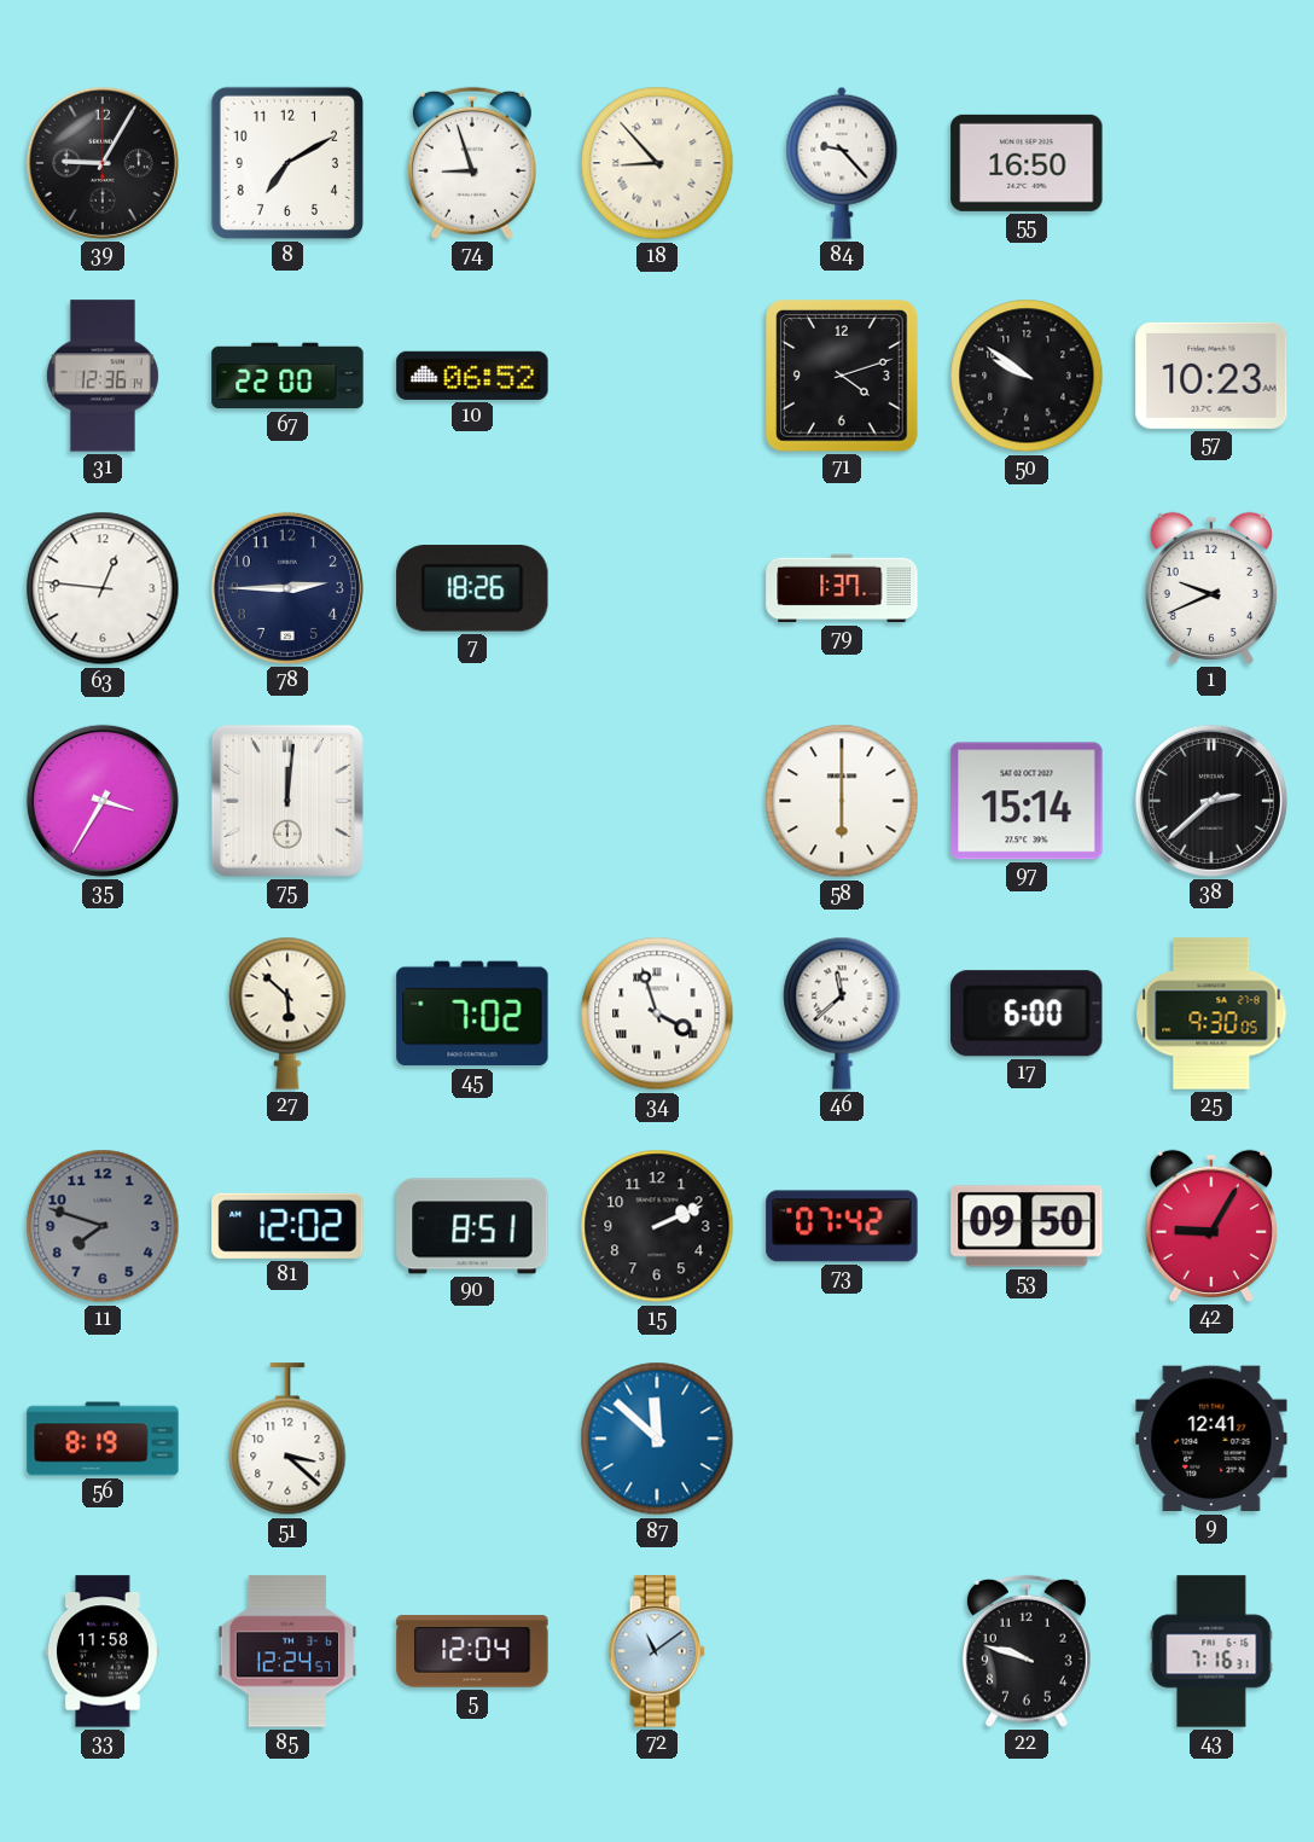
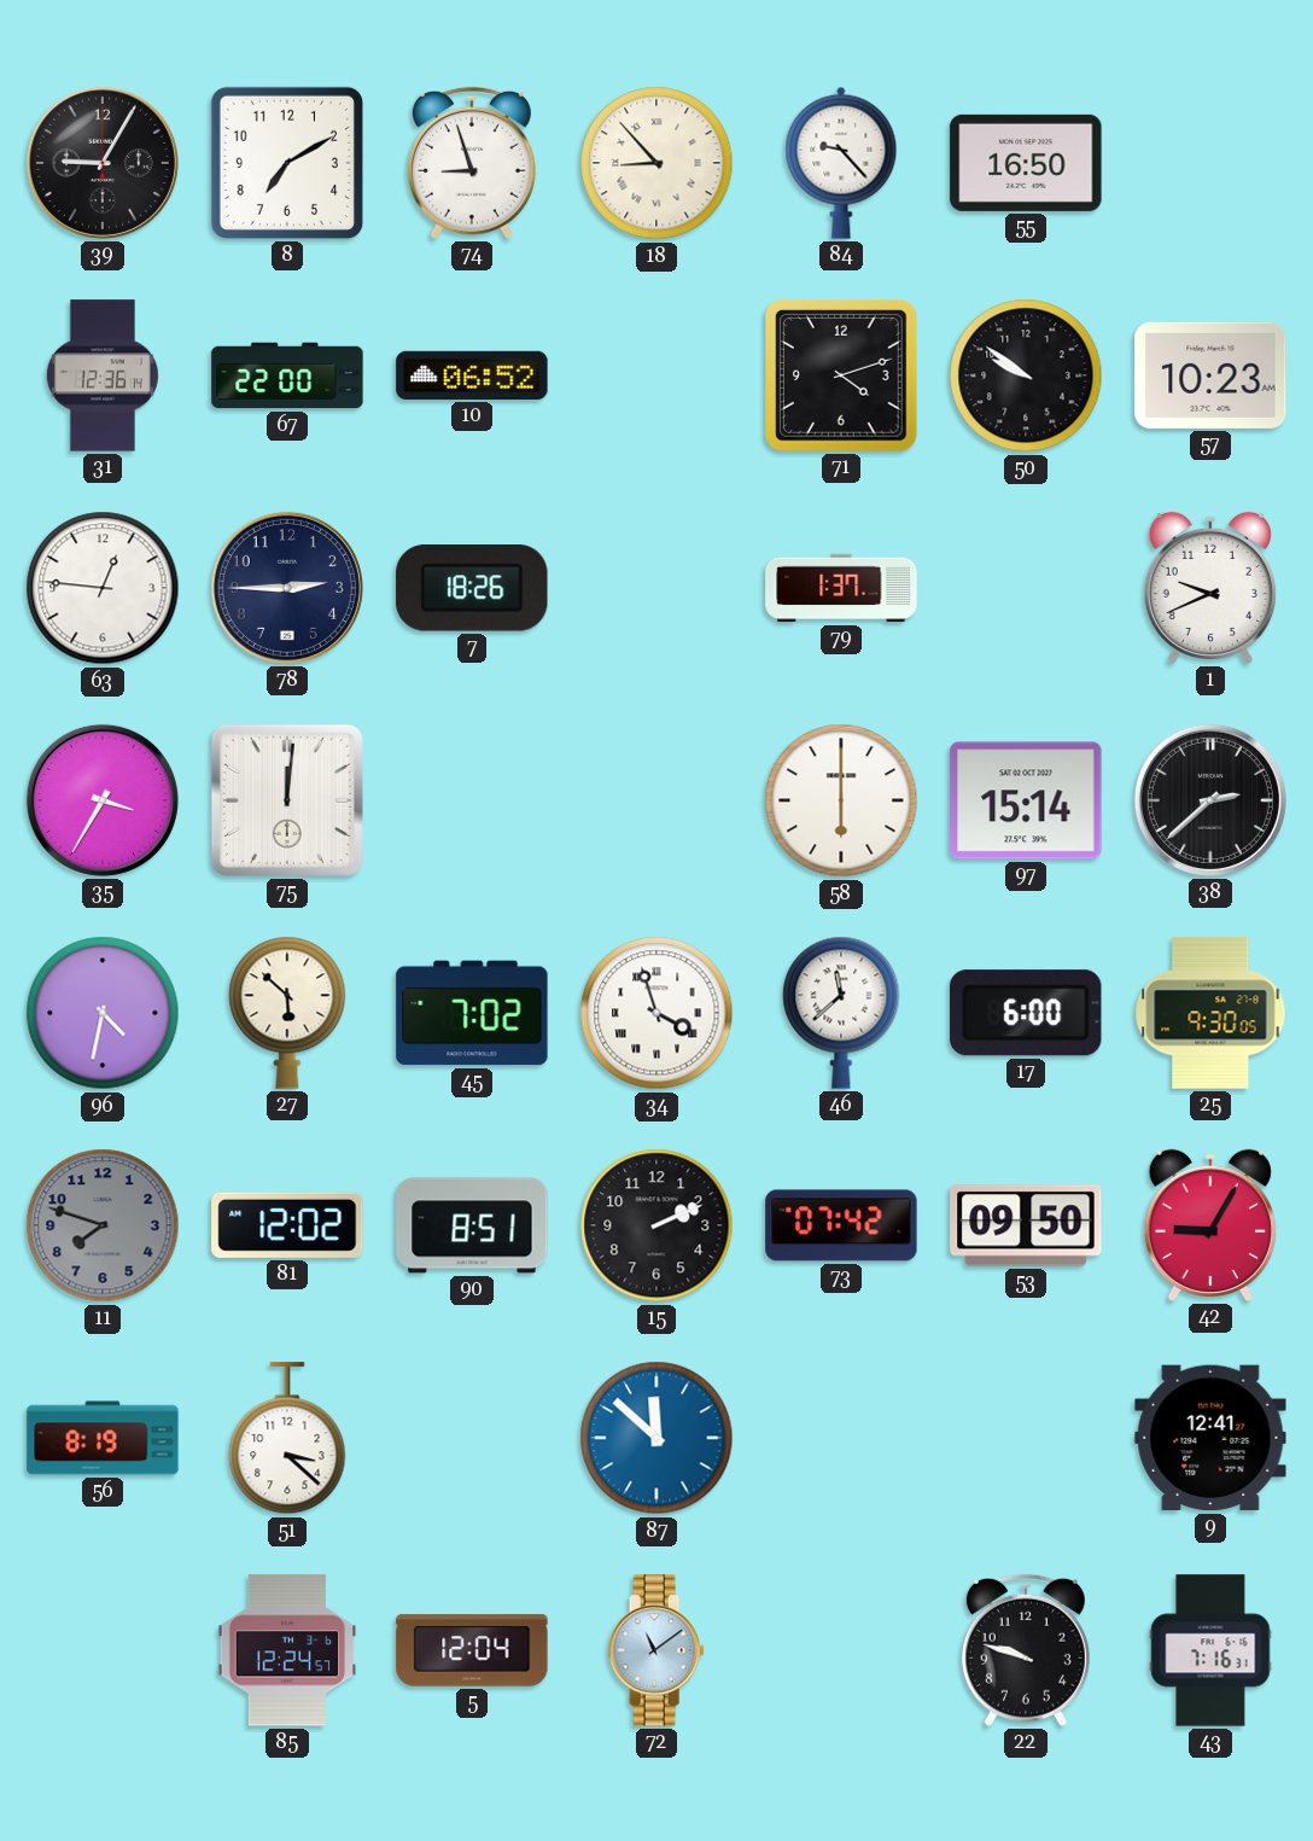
96: none -> 4:32
33: 11:58 -> none
